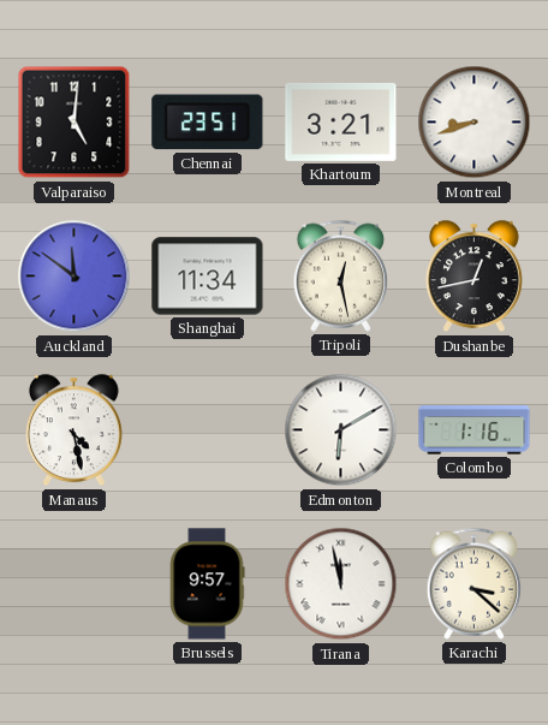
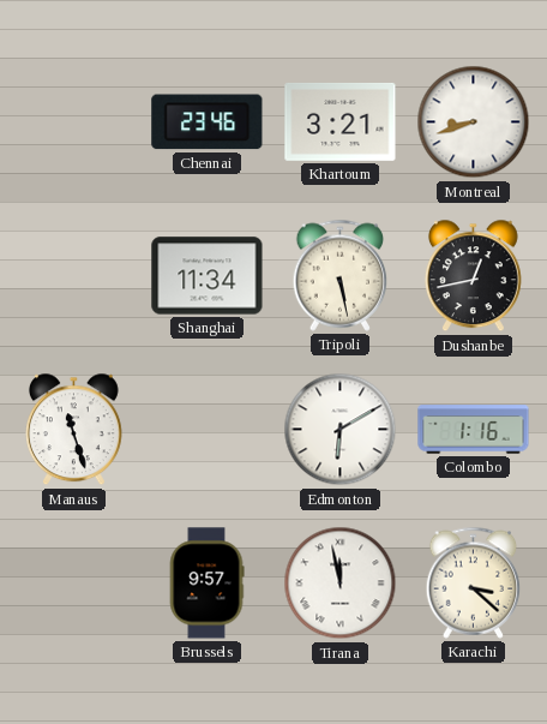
Valparaiso: 5:01 -> none
Chennai: 23:51 -> 23:46
Auckland: 11:51 -> none
Tripoli: 12:28 -> 5:28
Manaus: 4:28 -> 11:27
